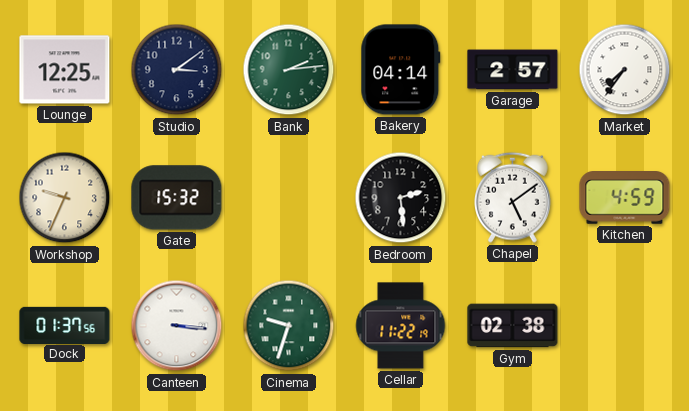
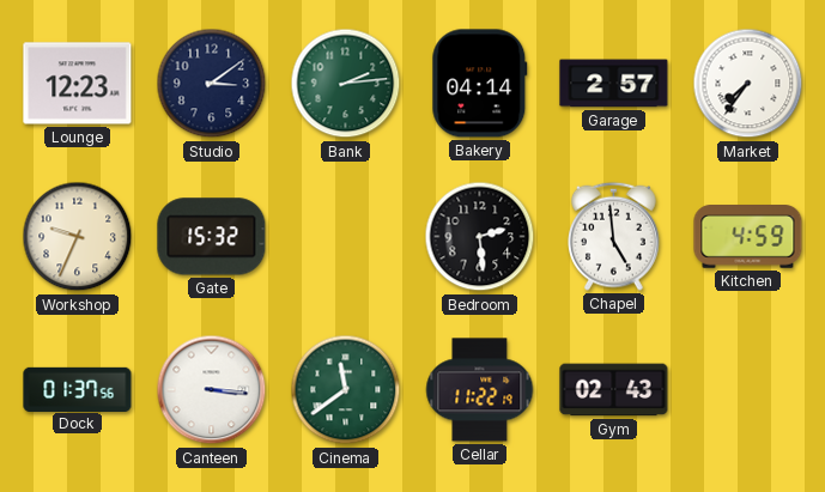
Lounge: 12:25 -> 12:23
Chapel: 5:09 -> 4:59
Cinema: 9:33 -> 11:39
Gym: 02:38 -> 02:43
